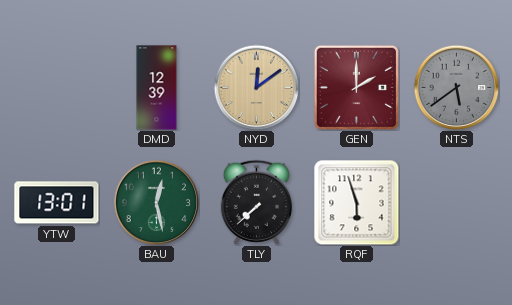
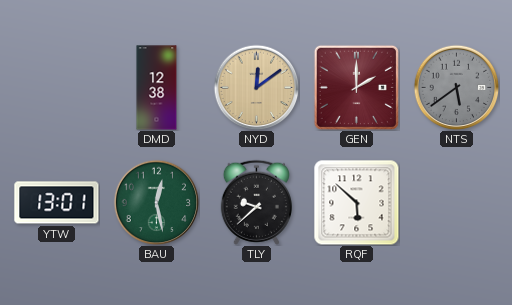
DMD: 12:39 -> 12:38
TLY: 7:38 -> 9:38
RQF: 5:57 -> 5:52
